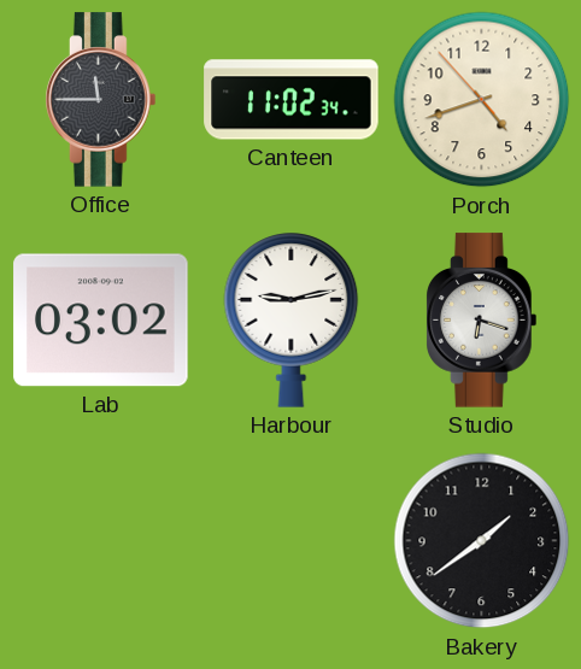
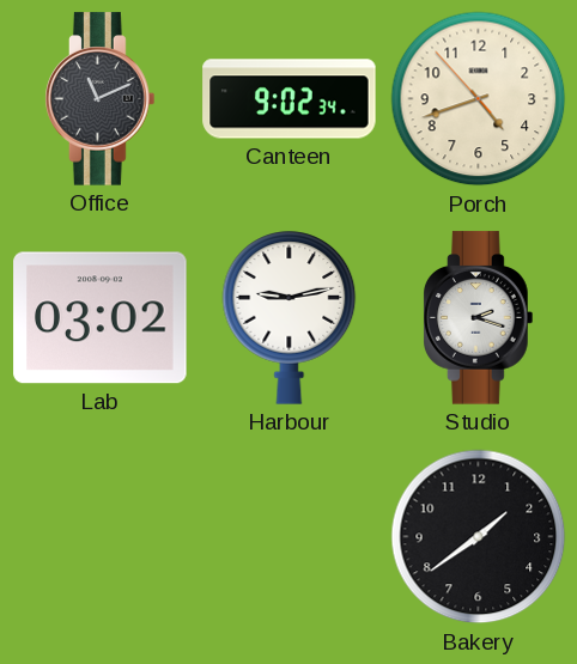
Office: 11:45 -> 11:11
Canteen: 11:02 -> 9:02
Studio: 6:18 -> 2:18
